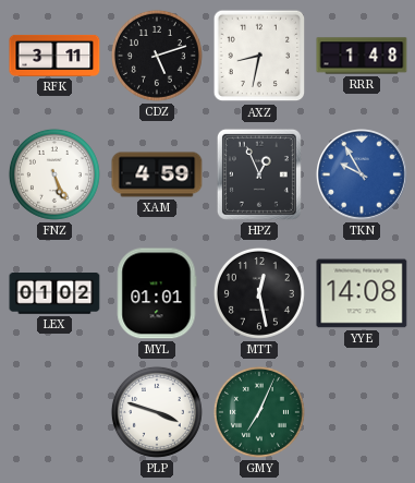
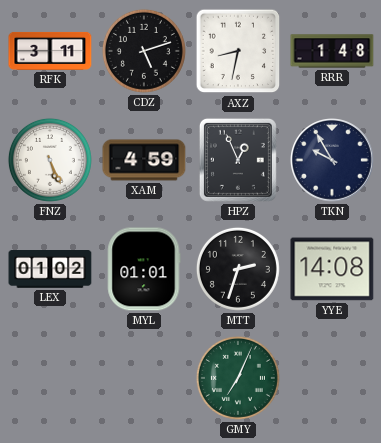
TKN dial: blue -> navy
MTT: 12:28 -> 2:33
PLP: 3:48 -> none
